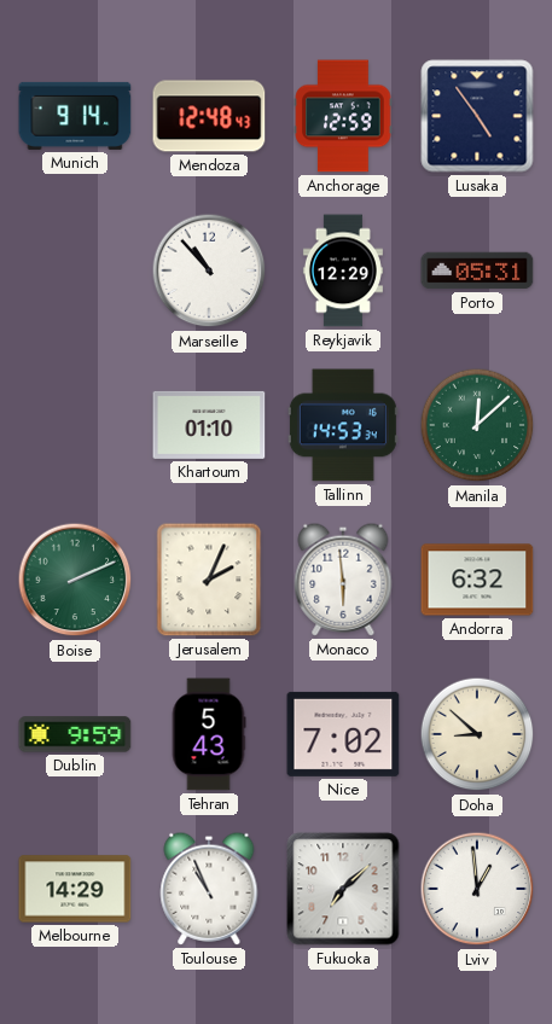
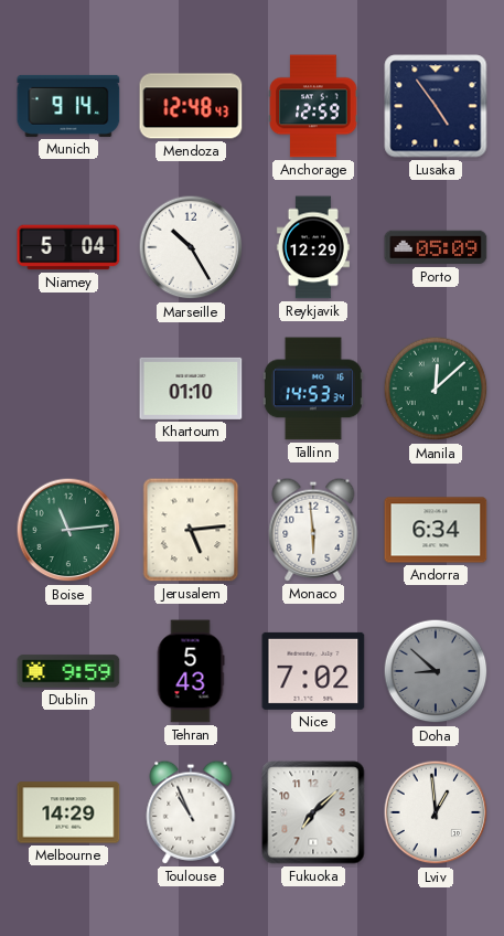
Niamey: none -> 5:04
Marseille: 10:53 -> 10:25
Porto: 05:31 -> 05:09
Boise: 2:11 -> 11:14
Jerusalem: 2:04 -> 5:14
Andorra: 6:32 -> 6:34
Doha dial: cream -> grey
